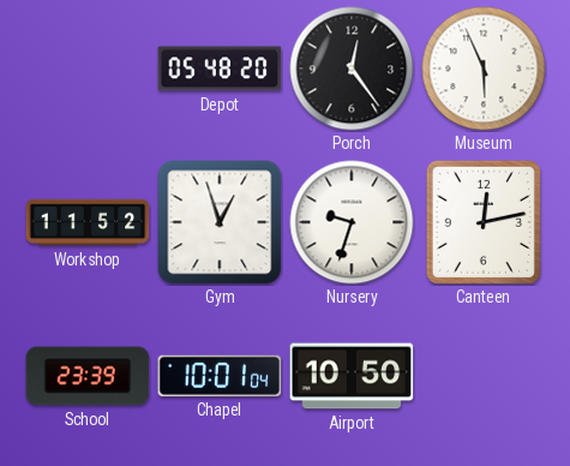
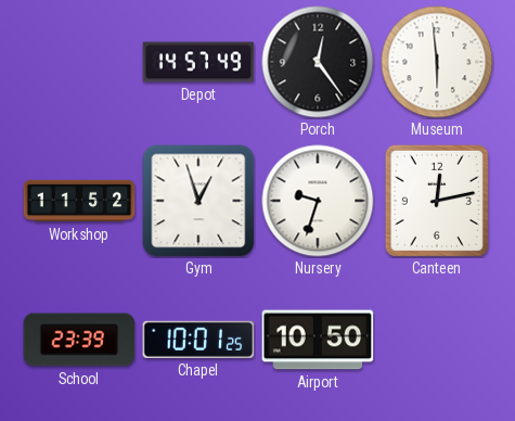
Depot: 05:48 -> 14:57
Museum: 5:56 -> 5:59
Chapel: 10:01:04 -> 10:01:25
